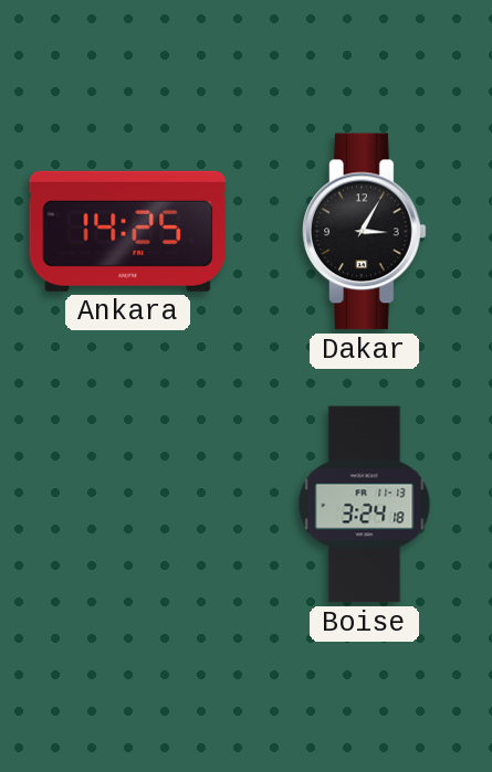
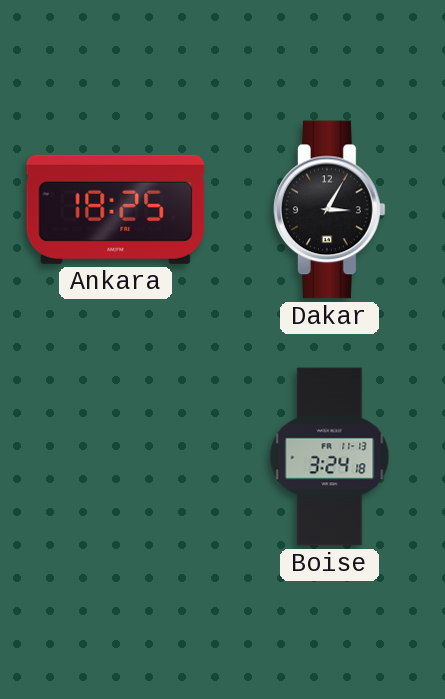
Ankara: 14:25 -> 18:25
